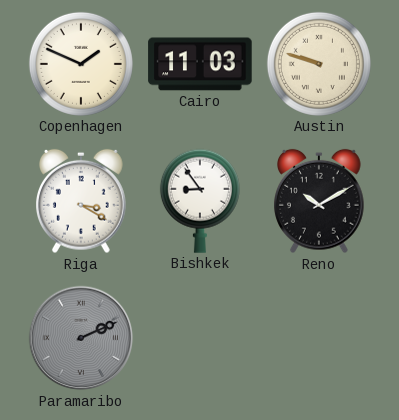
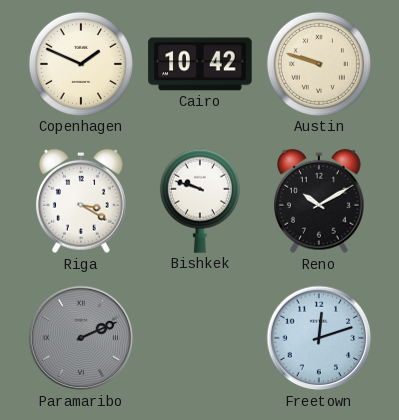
Cairo: 11:03 -> 10:42
Bishkek: 8:54 -> 9:48
Freetown: none -> 12:12
